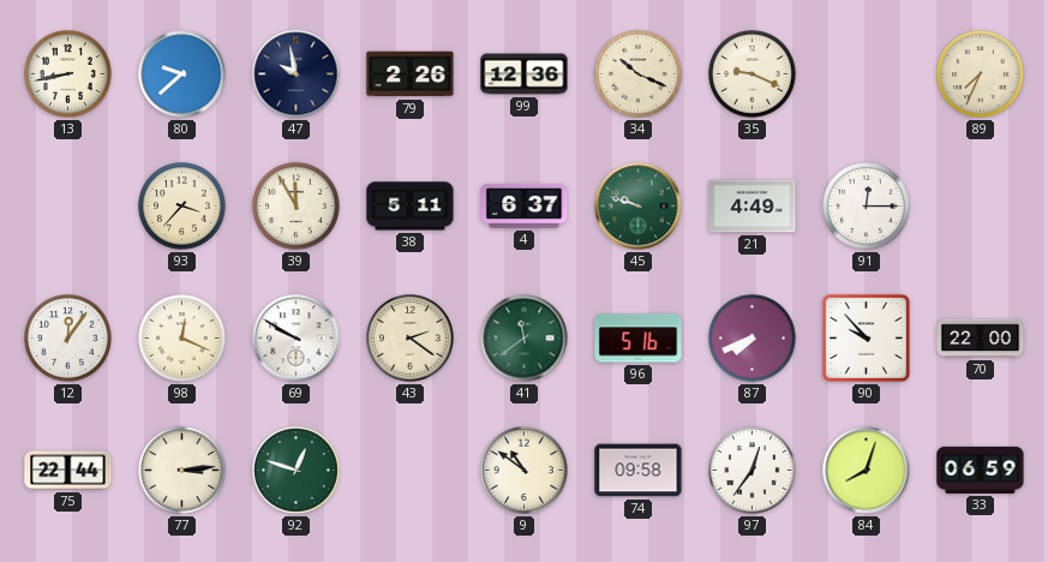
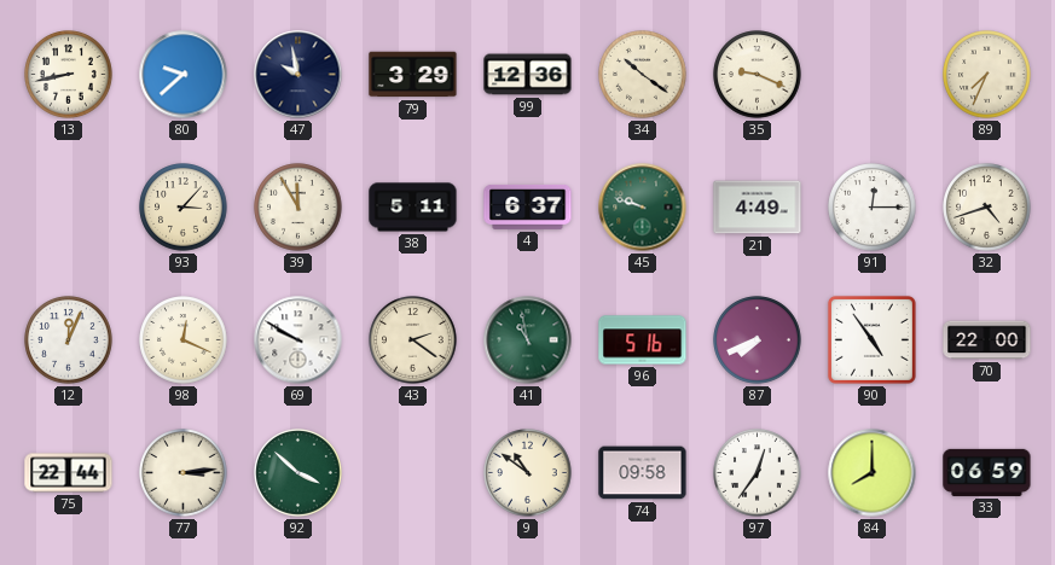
79: 2:26 -> 3:29
34: 10:19 -> 10:21
93: 3:37 -> 3:07
32: none -> 4:42
12: 12:06 -> 12:04
41: 11:39 -> 10:58
90: 9:53 -> 4:54
92: 12:48 -> 3:52
84: 8:03 -> 8:00
